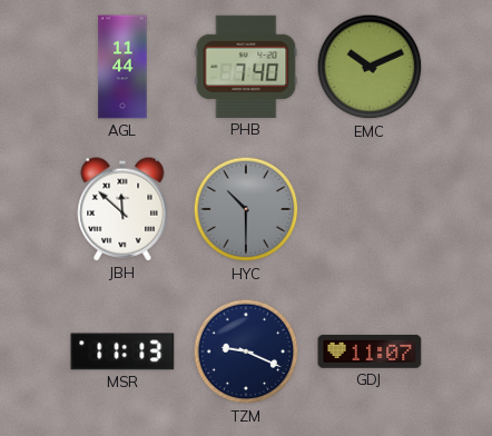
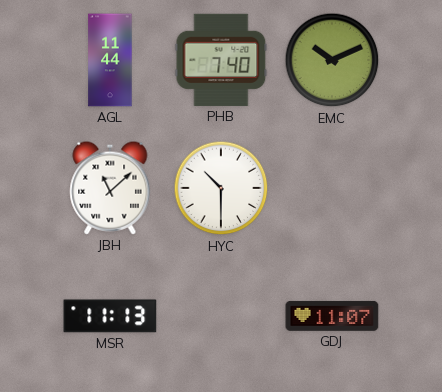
JBH: 11:52 -> 11:08
HYC dial: grey -> white
TZM: 9:19 -> none
